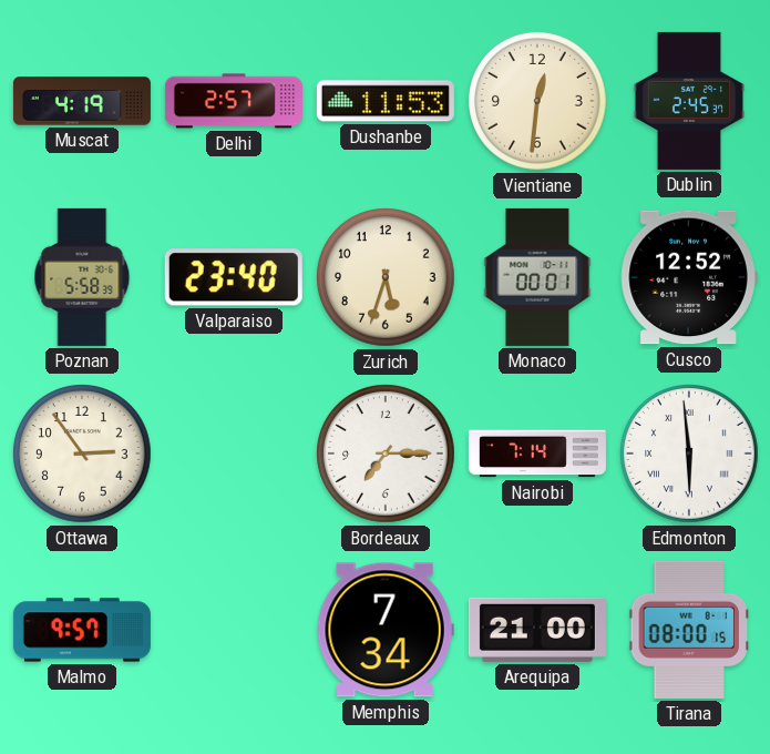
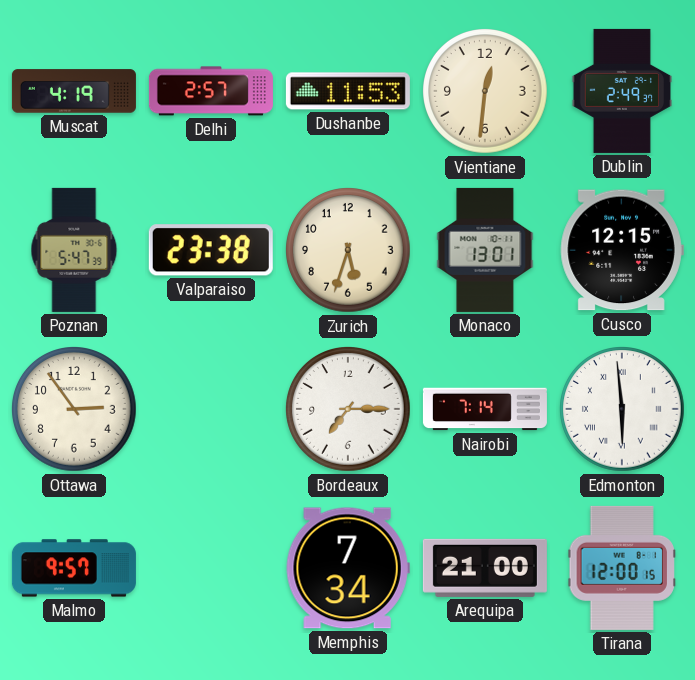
Dublin: 2:45 -> 2:49
Poznan: 5:58 -> 5:47
Valparaiso: 23:40 -> 23:38
Monaco: 00:01 -> 13:01
Cusco: 12:52 -> 12:15
Tirana: 08:00 -> 12:00
